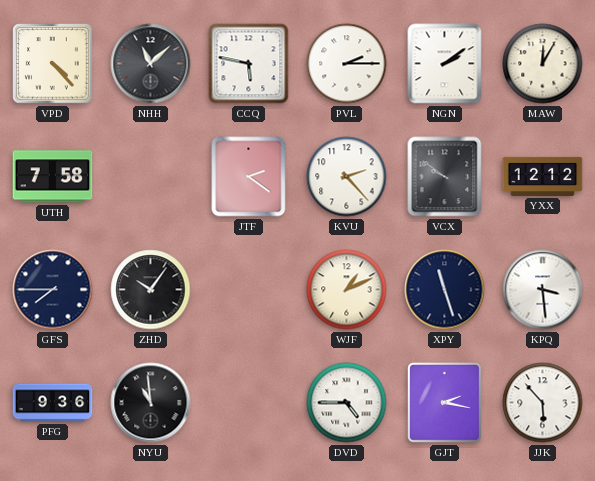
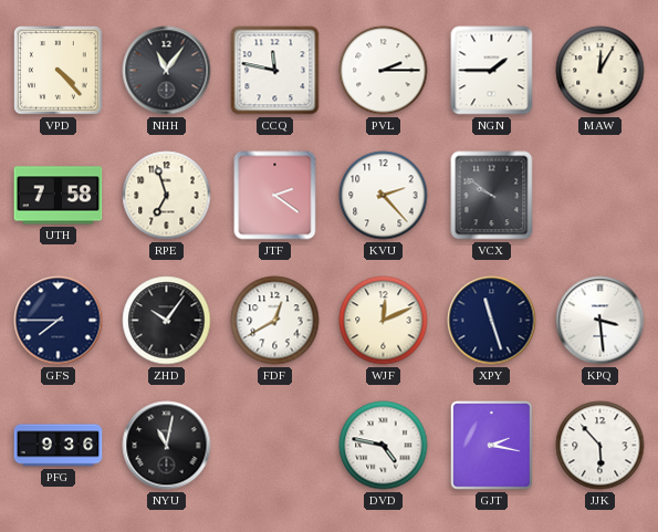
NHH: 11:08 -> 11:06
CCQ: 5:47 -> 11:47
NGN: 2:09 -> 1:45
RPE: none -> 6:57
YXX: 12:12 -> none
FDF: none -> 12:40
WJF: 1:11 -> 12:11
NYU: 10:59 -> 11:02
DVD: 4:45 -> 4:47
